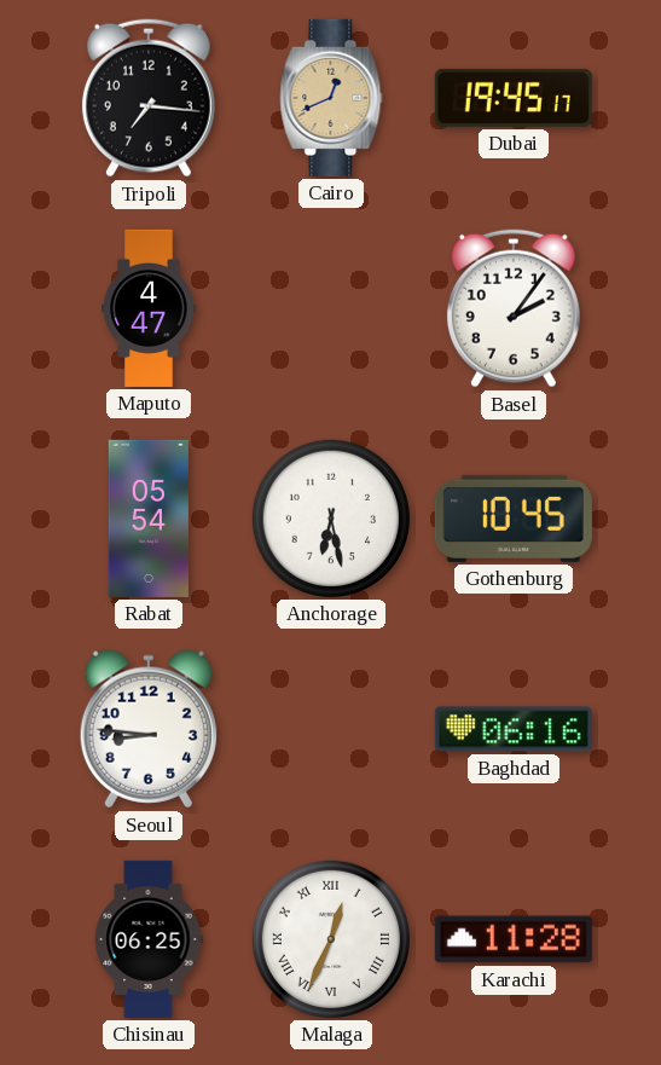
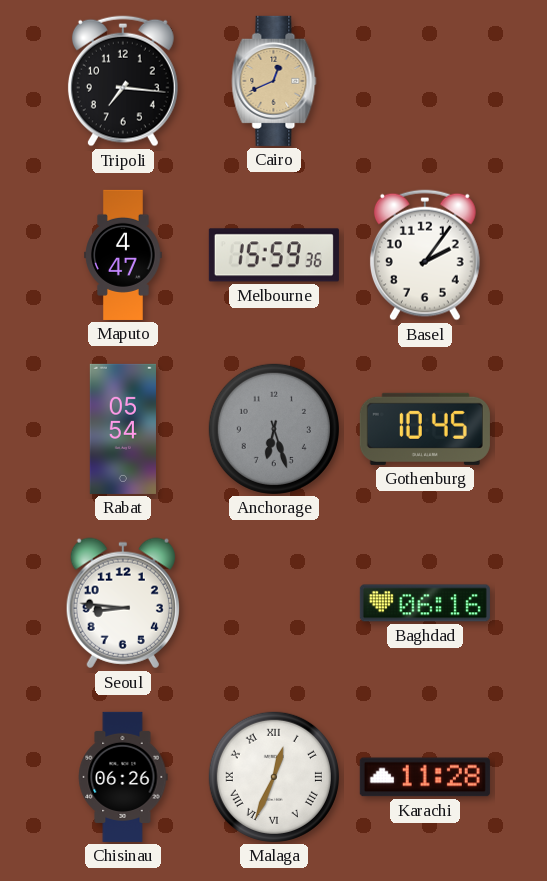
Dubai: 19:45 -> none
Melbourne: none -> 15:59
Anchorage: 6:28 -> 6:27
Anchorage dial: white -> grey
Chisinau: 06:25 -> 06:26
